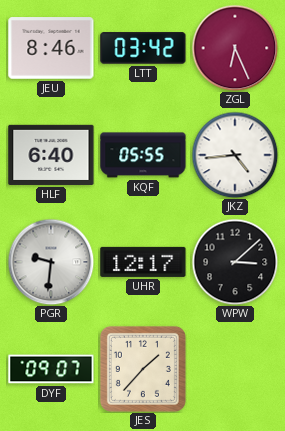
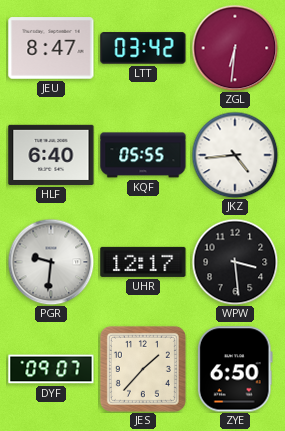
JEU: 8:46 -> 8:47
ZGL: 6:26 -> 6:31
WPW: 3:08 -> 3:29
ZYE: none -> 6:50
